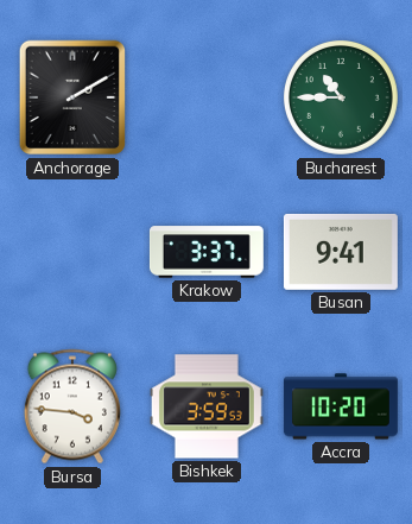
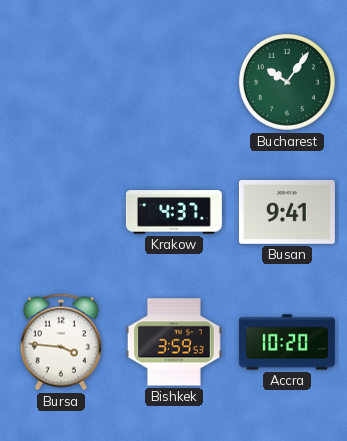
Anchorage: 2:10 -> none
Bucharest: 10:45 -> 10:06
Krakow: 3:37 -> 4:37
